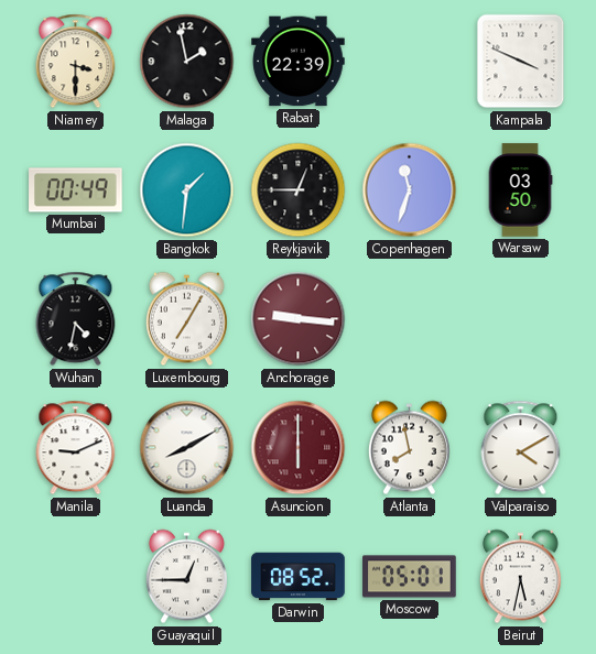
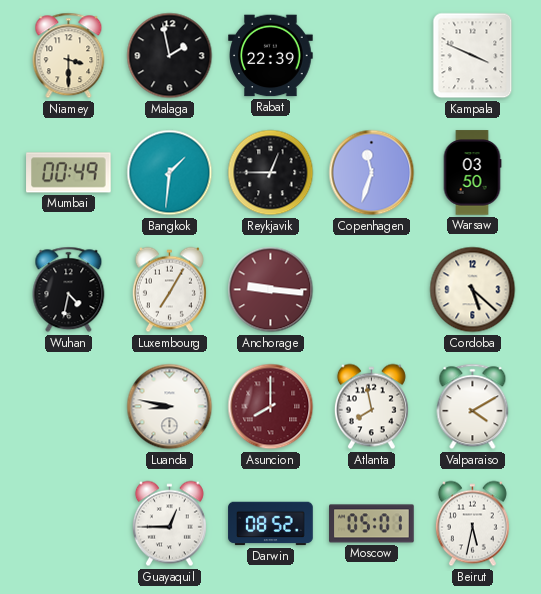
Cordoba: none -> 5:22
Manila: 9:11 -> none
Luanda: 8:10 -> 8:47
Asuncion: 6:00 -> 8:00
